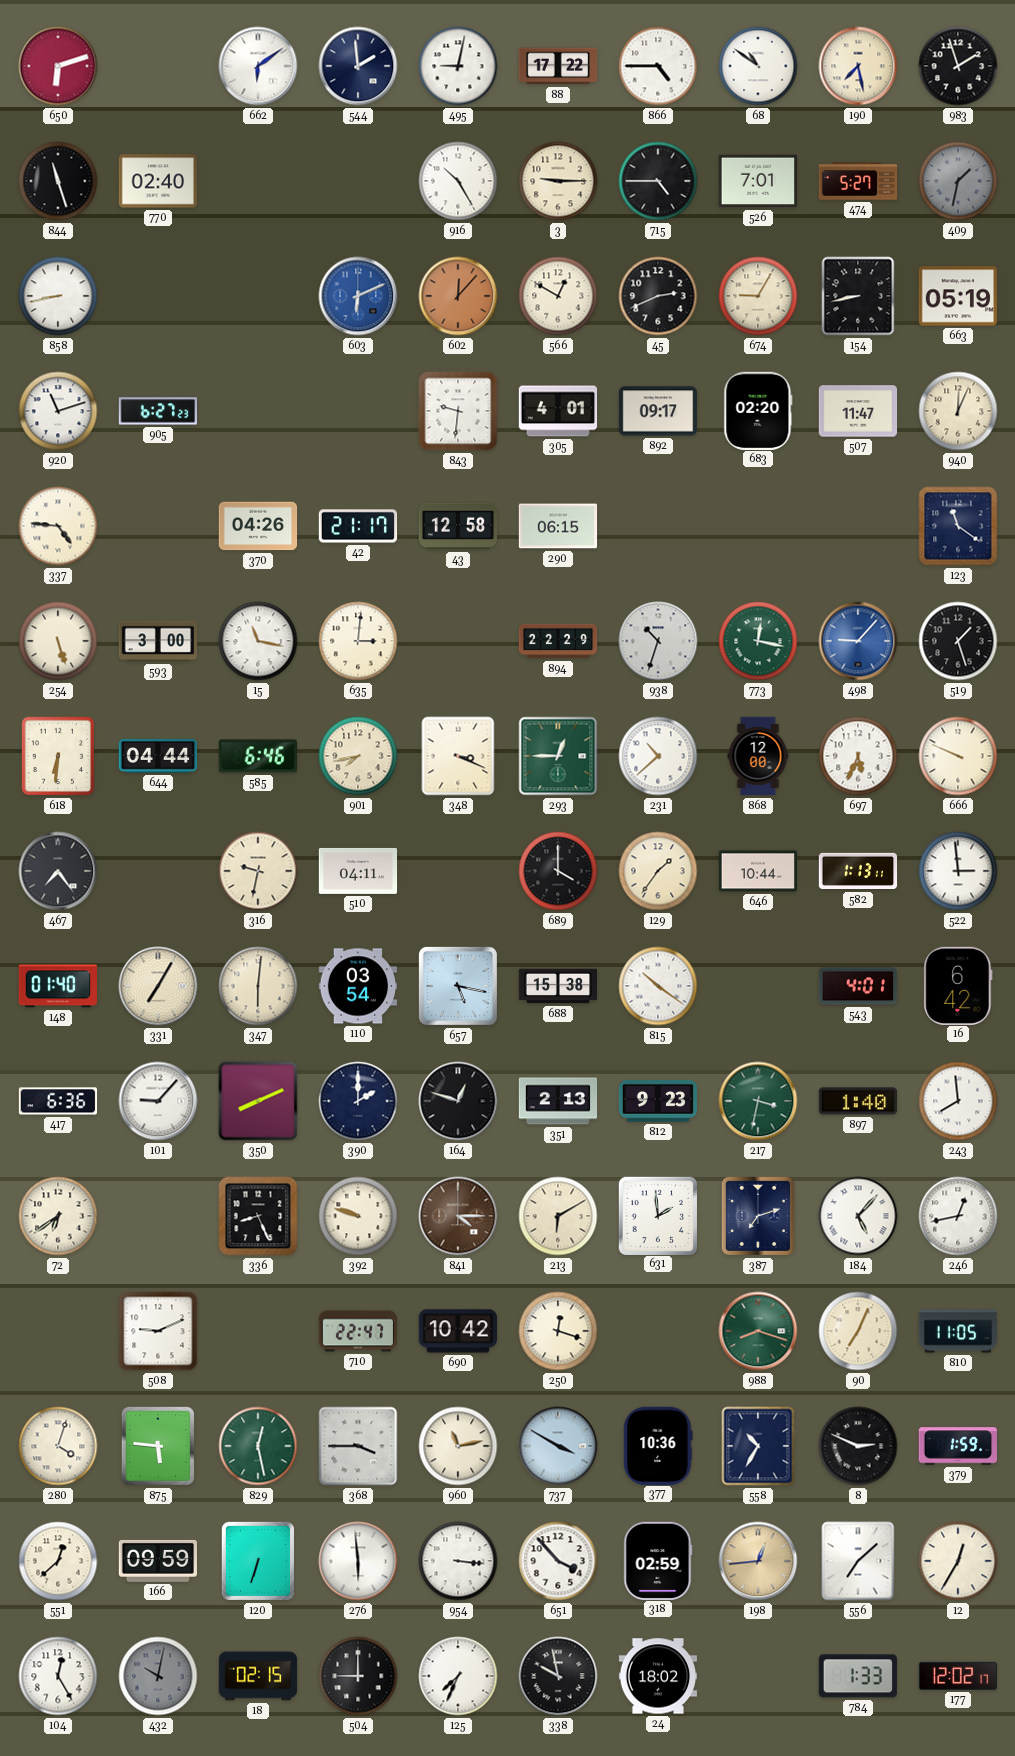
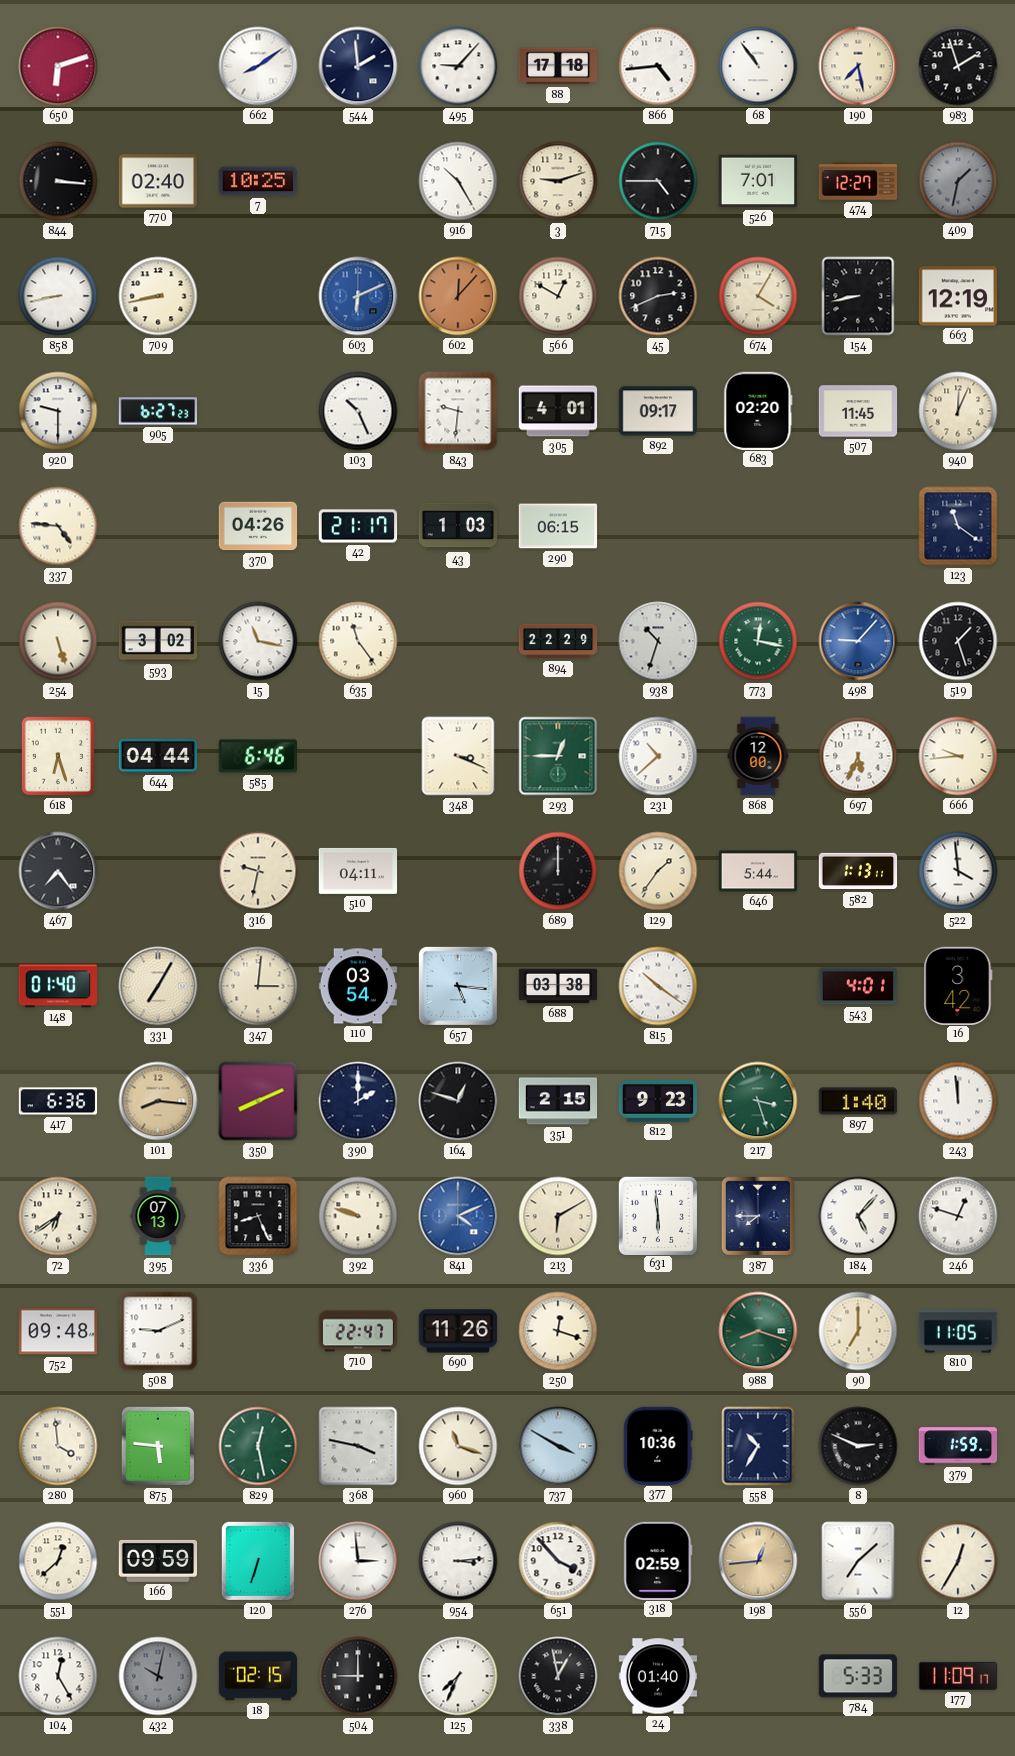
662: 6:09 -> 8:09
495: 9:02 -> 9:07
88: 17:22 -> 17:18
866: 4:45 -> 4:44
68: 10:51 -> 10:54
844: 11:27 -> 3:16
7: none -> 10:25
3: 9:15 -> 9:12
474: 5:27 -> 12:27
709: none -> 8:43
674: 9:05 -> 4:05
663: 05:19 -> 12:19
920: 11:12 -> 9:30
103: none -> 10:26
507: 11:47 -> 11:45
43: 12:58 -> 1:03
593: 3:00 -> 3:02
635: 3:01 -> 11:24
618: 6:31 -> 6:27
901: 7:43 -> none
666: 9:49 -> 9:44
689: 4:00 -> 12:00
646: 10:44 -> 5:44
522: 2:59 -> 3:59
347: 6:01 -> 3:01
657: 5:17 -> 5:16
688: 15:38 -> 03:38
16: 6:42 -> 3:42
101: 9:07 -> 8:16
101 dial: white -> champagne
351: 2:13 -> 2:15
217: 3:32 -> 3:27
243: 7:59 -> 11:59
395: none -> 07:13
841: 4:15 -> 4:11
841 dial: brown -> blue
631: 1:59 -> 5:59
387: 7:12 -> 7:45
246: 12:43 -> 12:48
752: none -> 09:48
690: 10:42 -> 11:26
90: 7:04 -> 7:00
280: 4:03 -> 3:59
368: 3:45 -> 3:47
960: 11:13 -> 11:18
276: 5:59 -> 2:59
954: 3:16 -> 3:14
338: 9:58 -> 12:58
24: 18:02 -> 01:40
784: 1:33 -> 5:33
177: 12:02 -> 11:09
